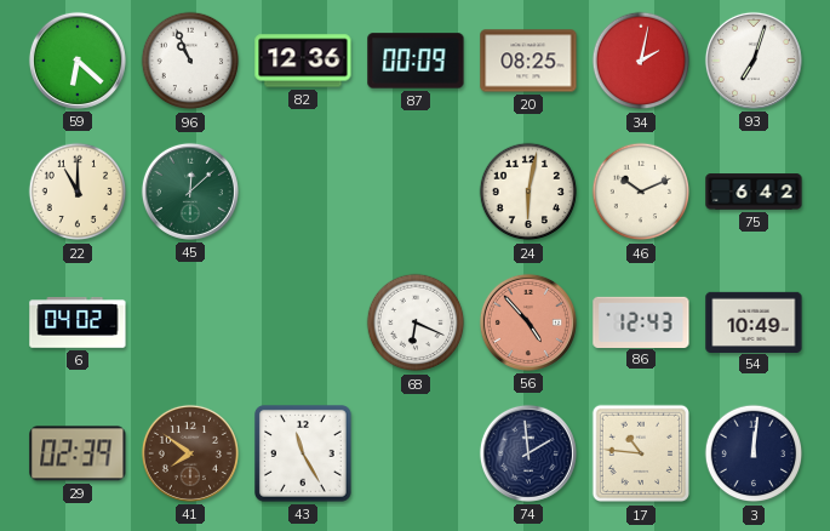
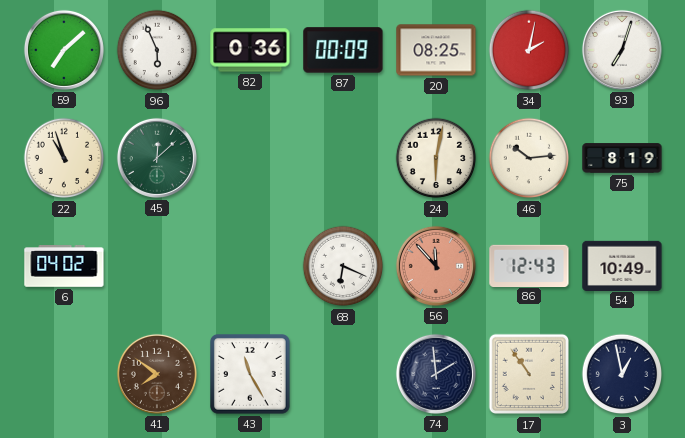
59: 6:22 -> 7:08
96: 10:56 -> 5:56
82: 12:36 -> 0:36
22: 11:00 -> 10:57
46: 10:11 -> 10:14
75: 6:42 -> 8:19
56: 4:53 -> 11:53
29: 02:39 -> none
17: 10:46 -> 10:54
3: 12:01 -> 12:58
